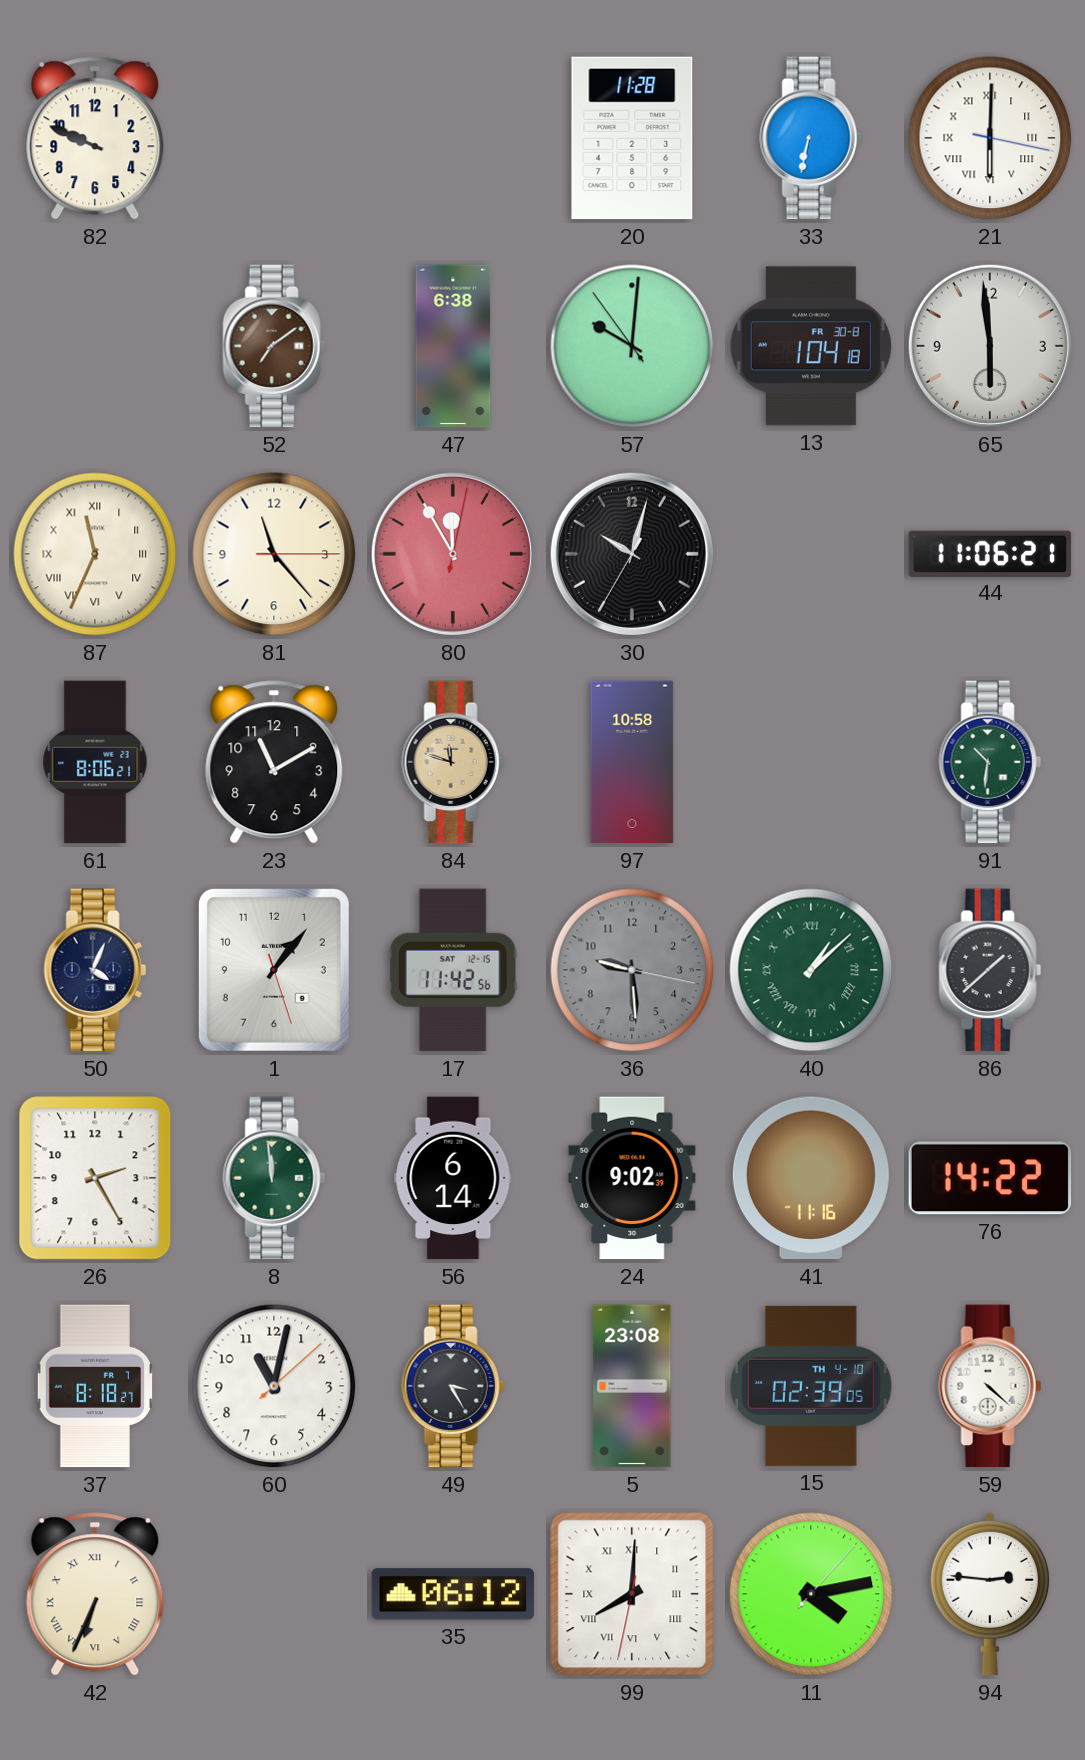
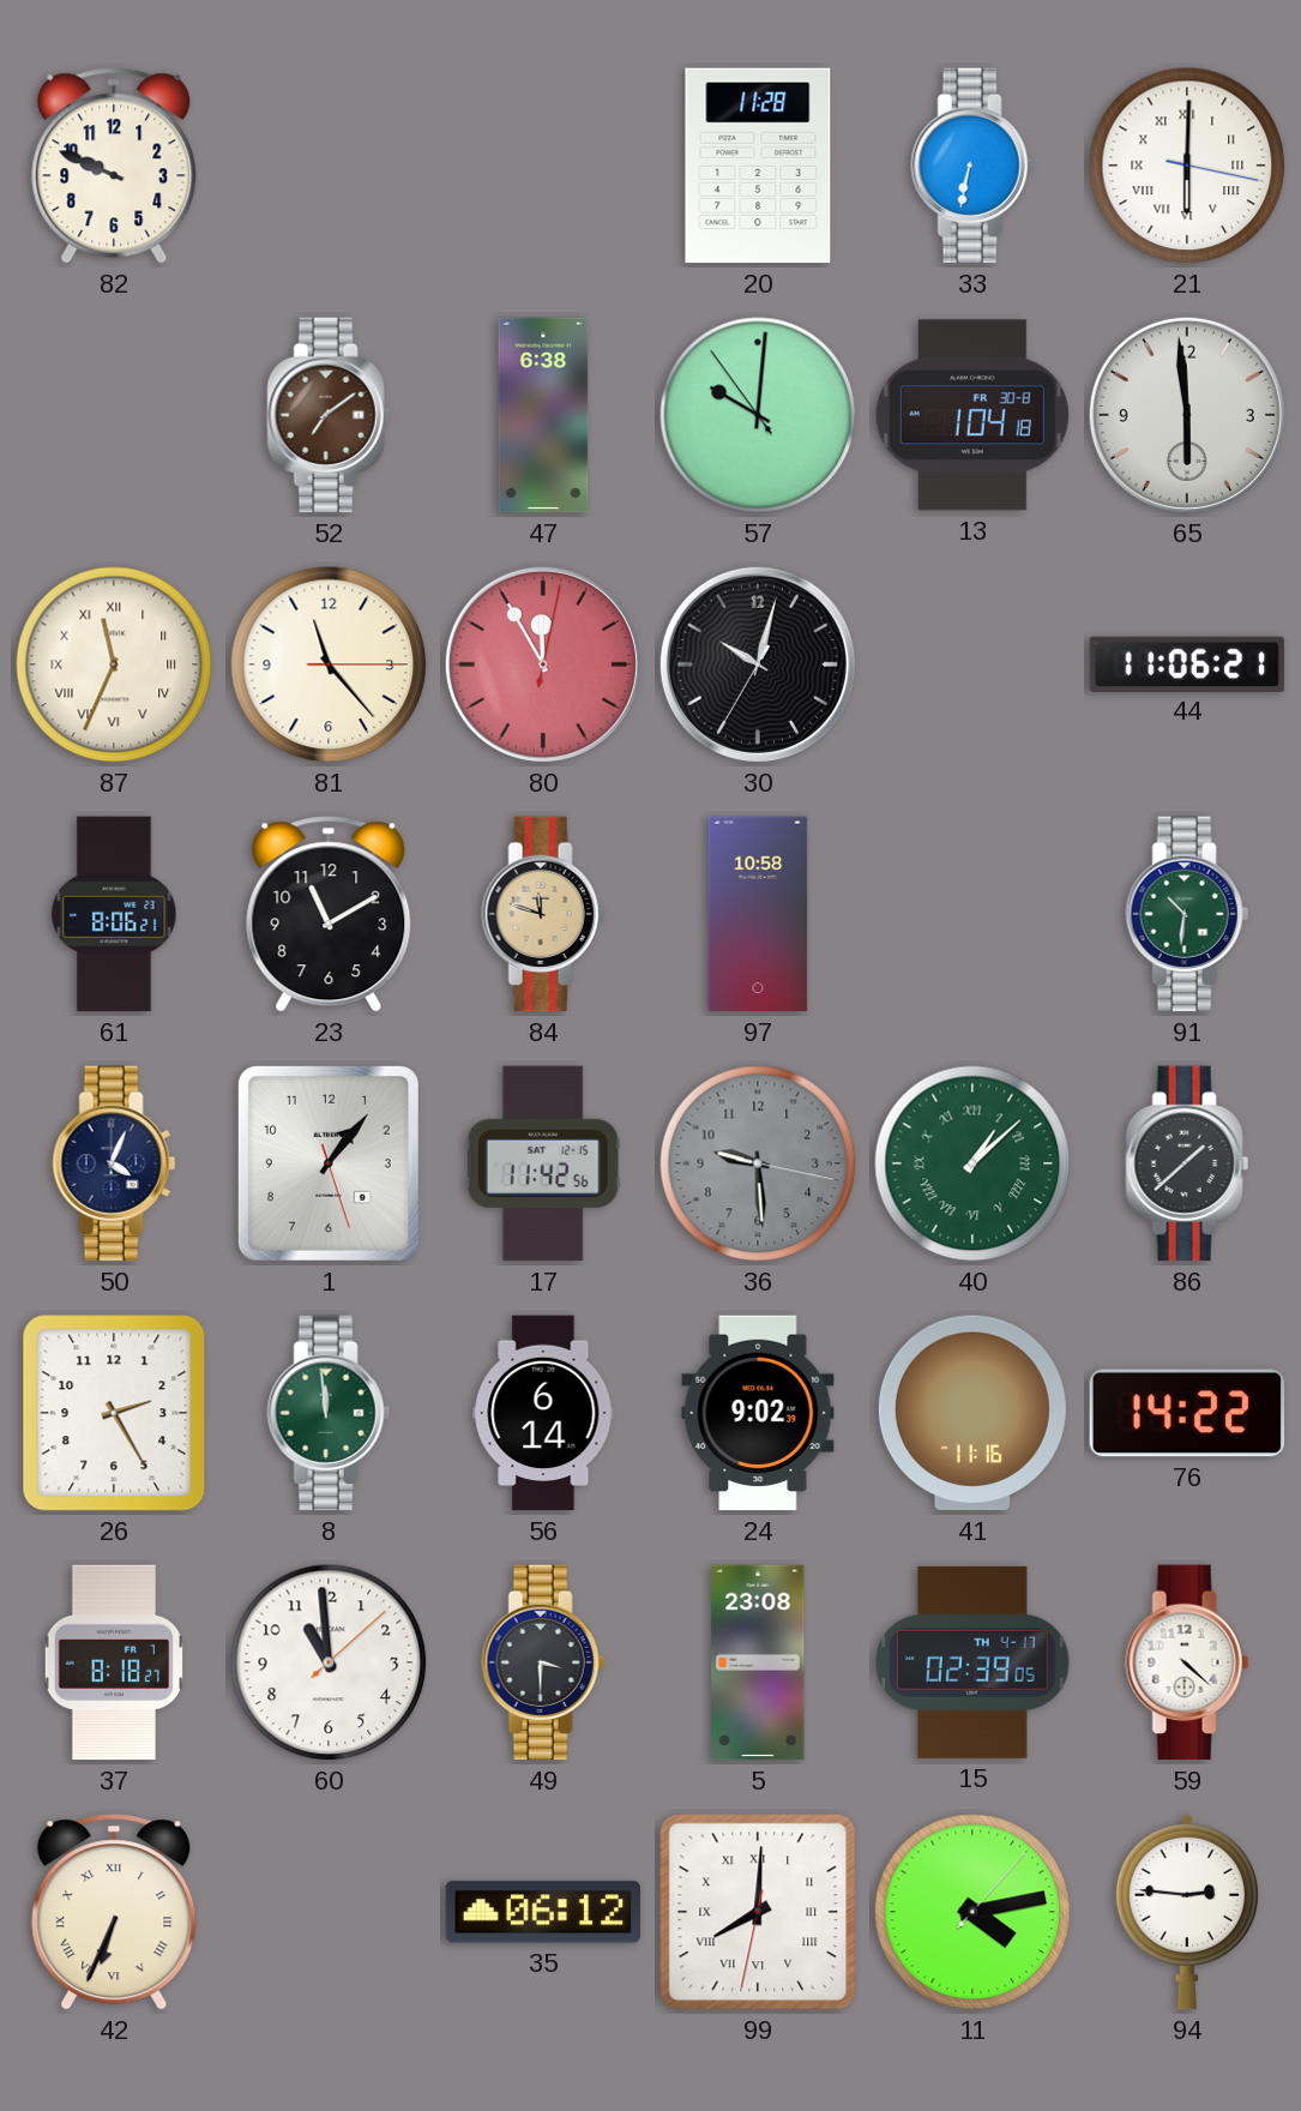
60: 11:02 -> 10:59
49: 3:25 -> 3:30
15 date: TH 4-10 -> TH 4-17
